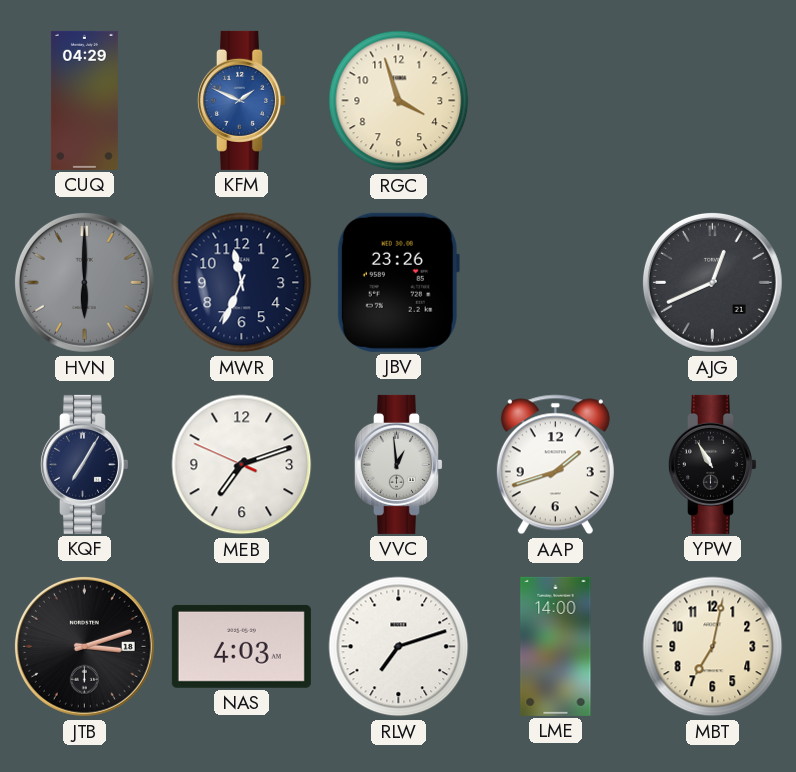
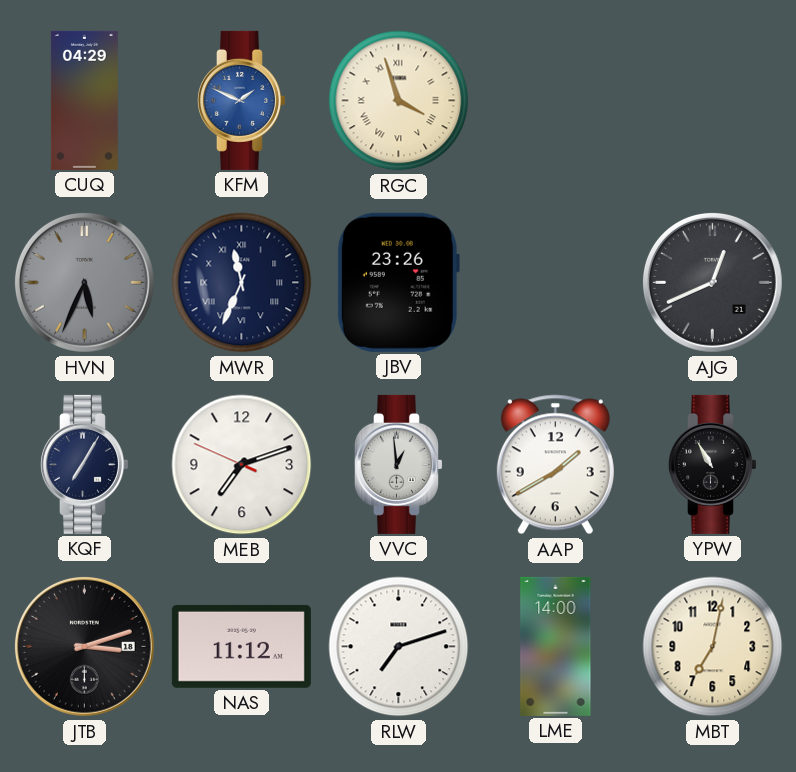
RGC numerals: Arabic -> Roman
HVN: 6:00 -> 5:34
MWR numerals: Arabic -> Roman
AAP: 1:42 -> 1:40
NAS: 4:03 -> 11:12
